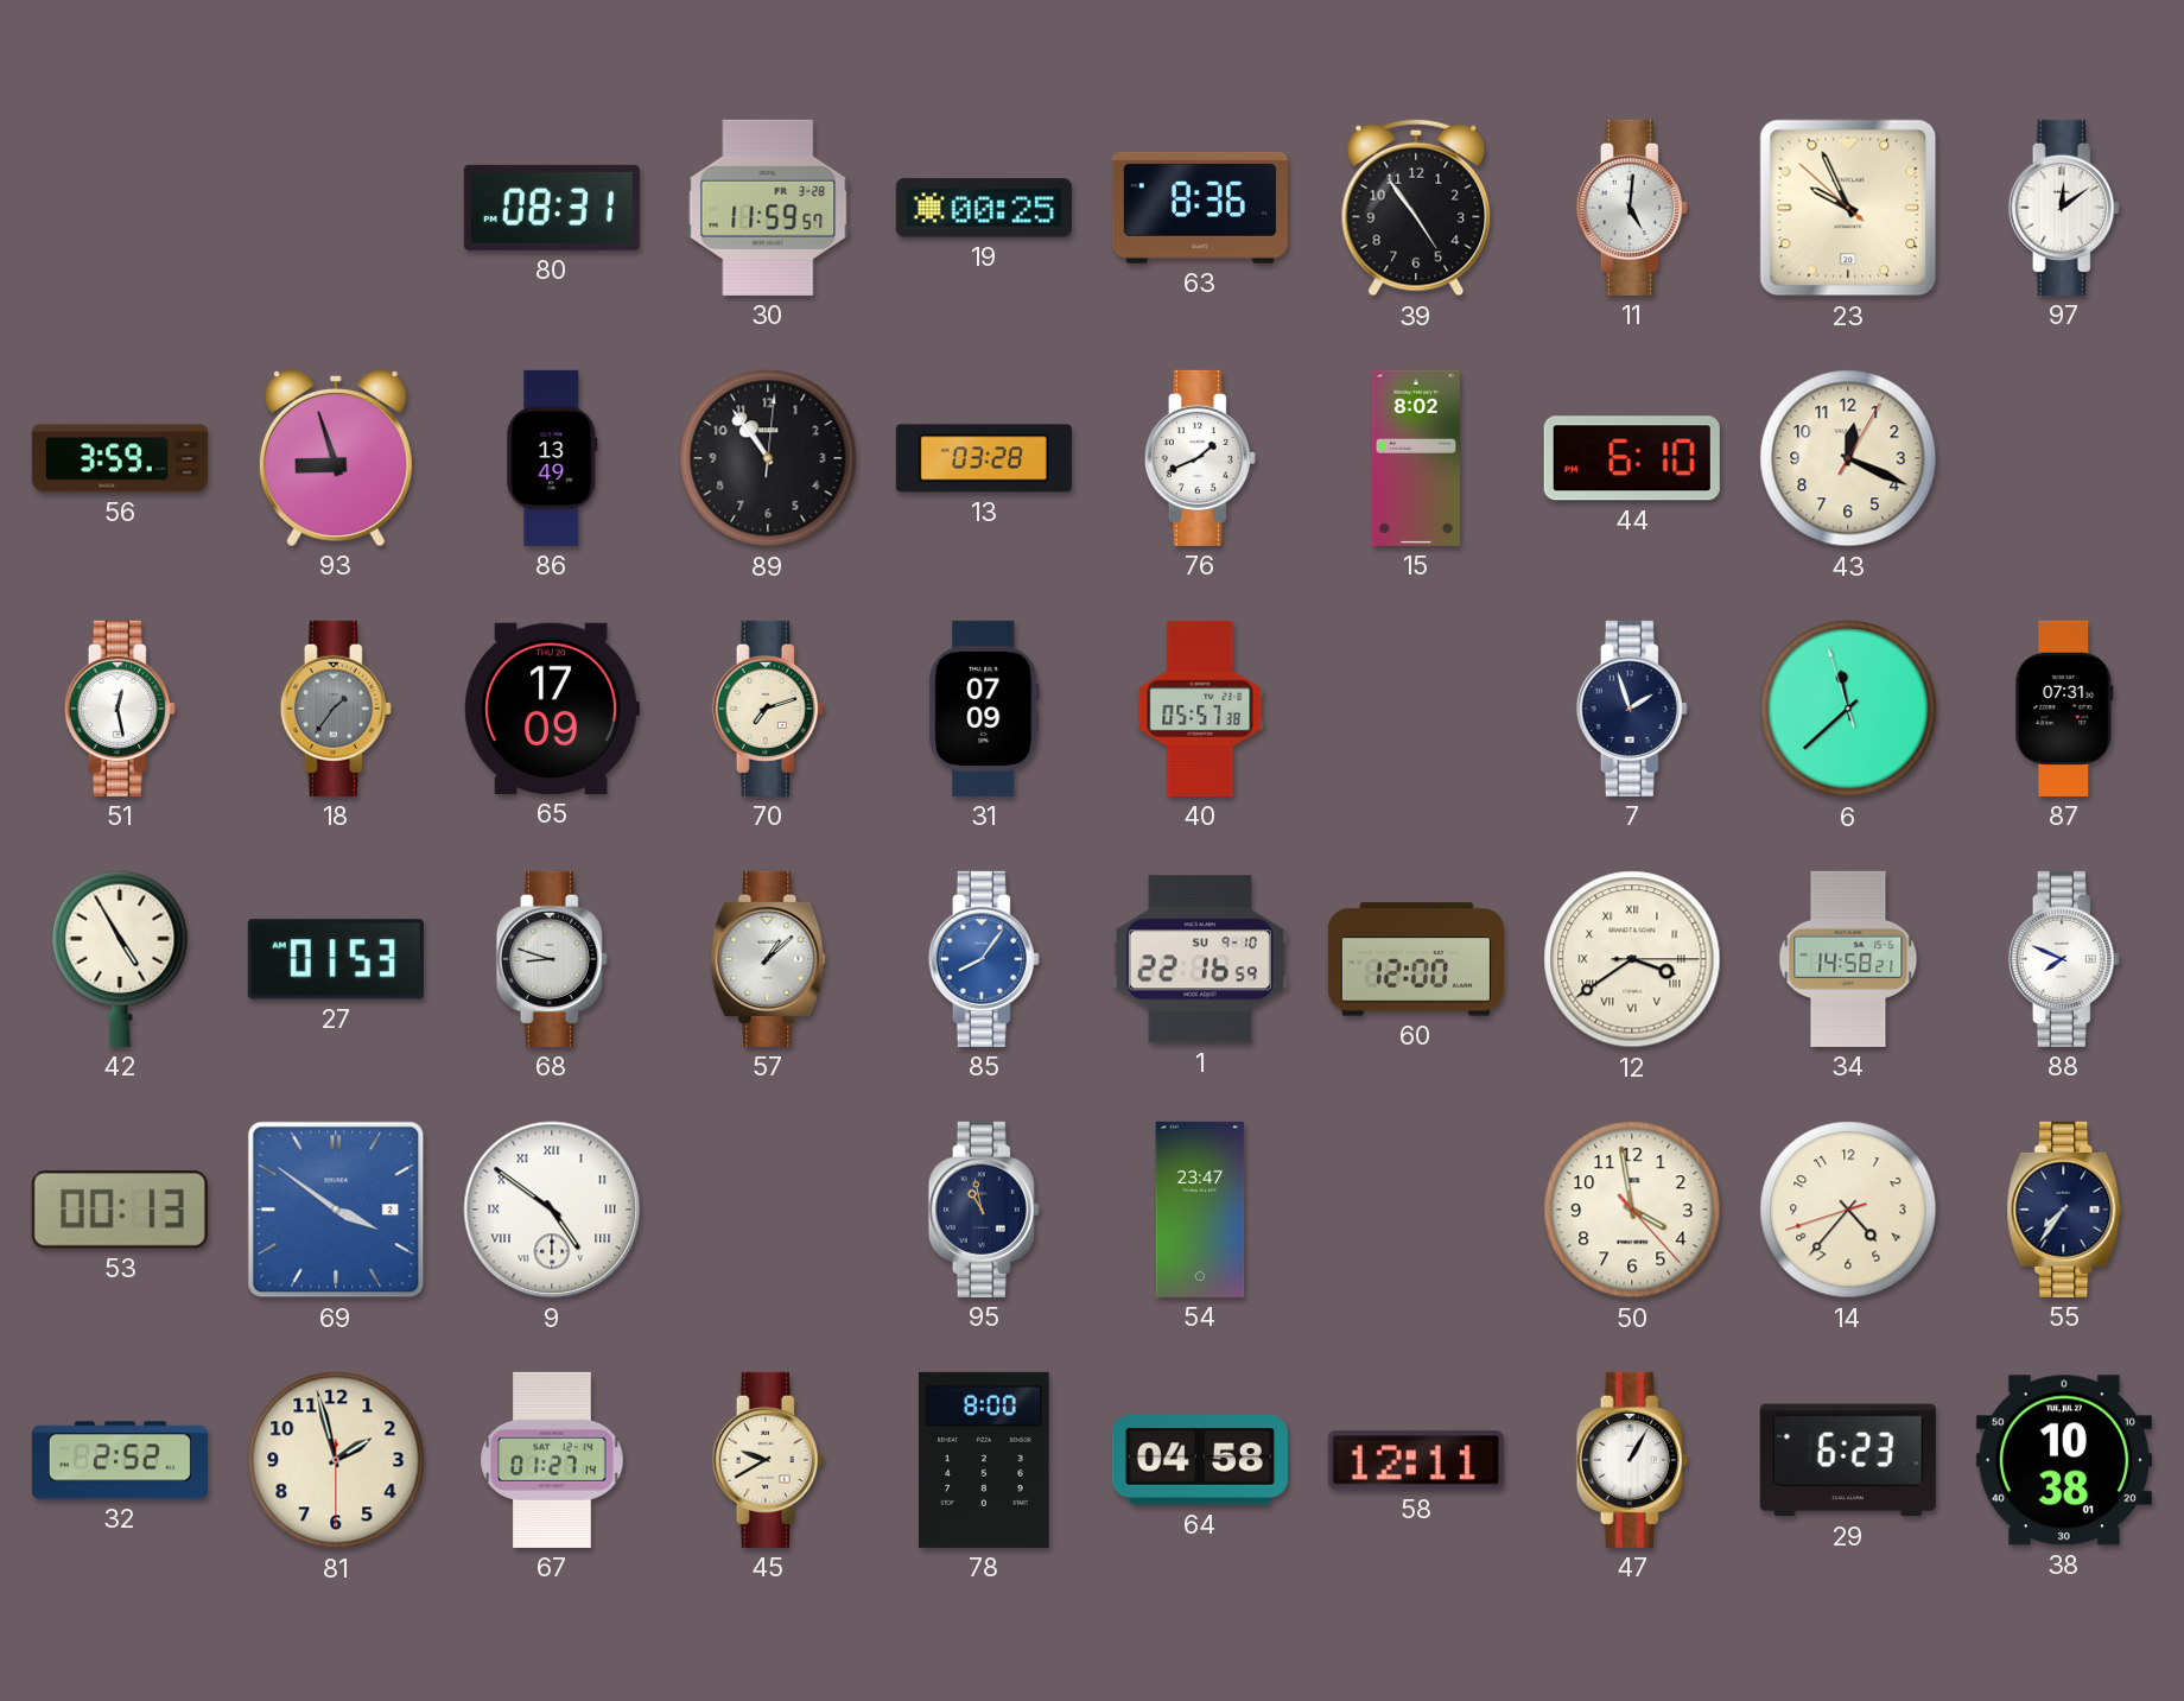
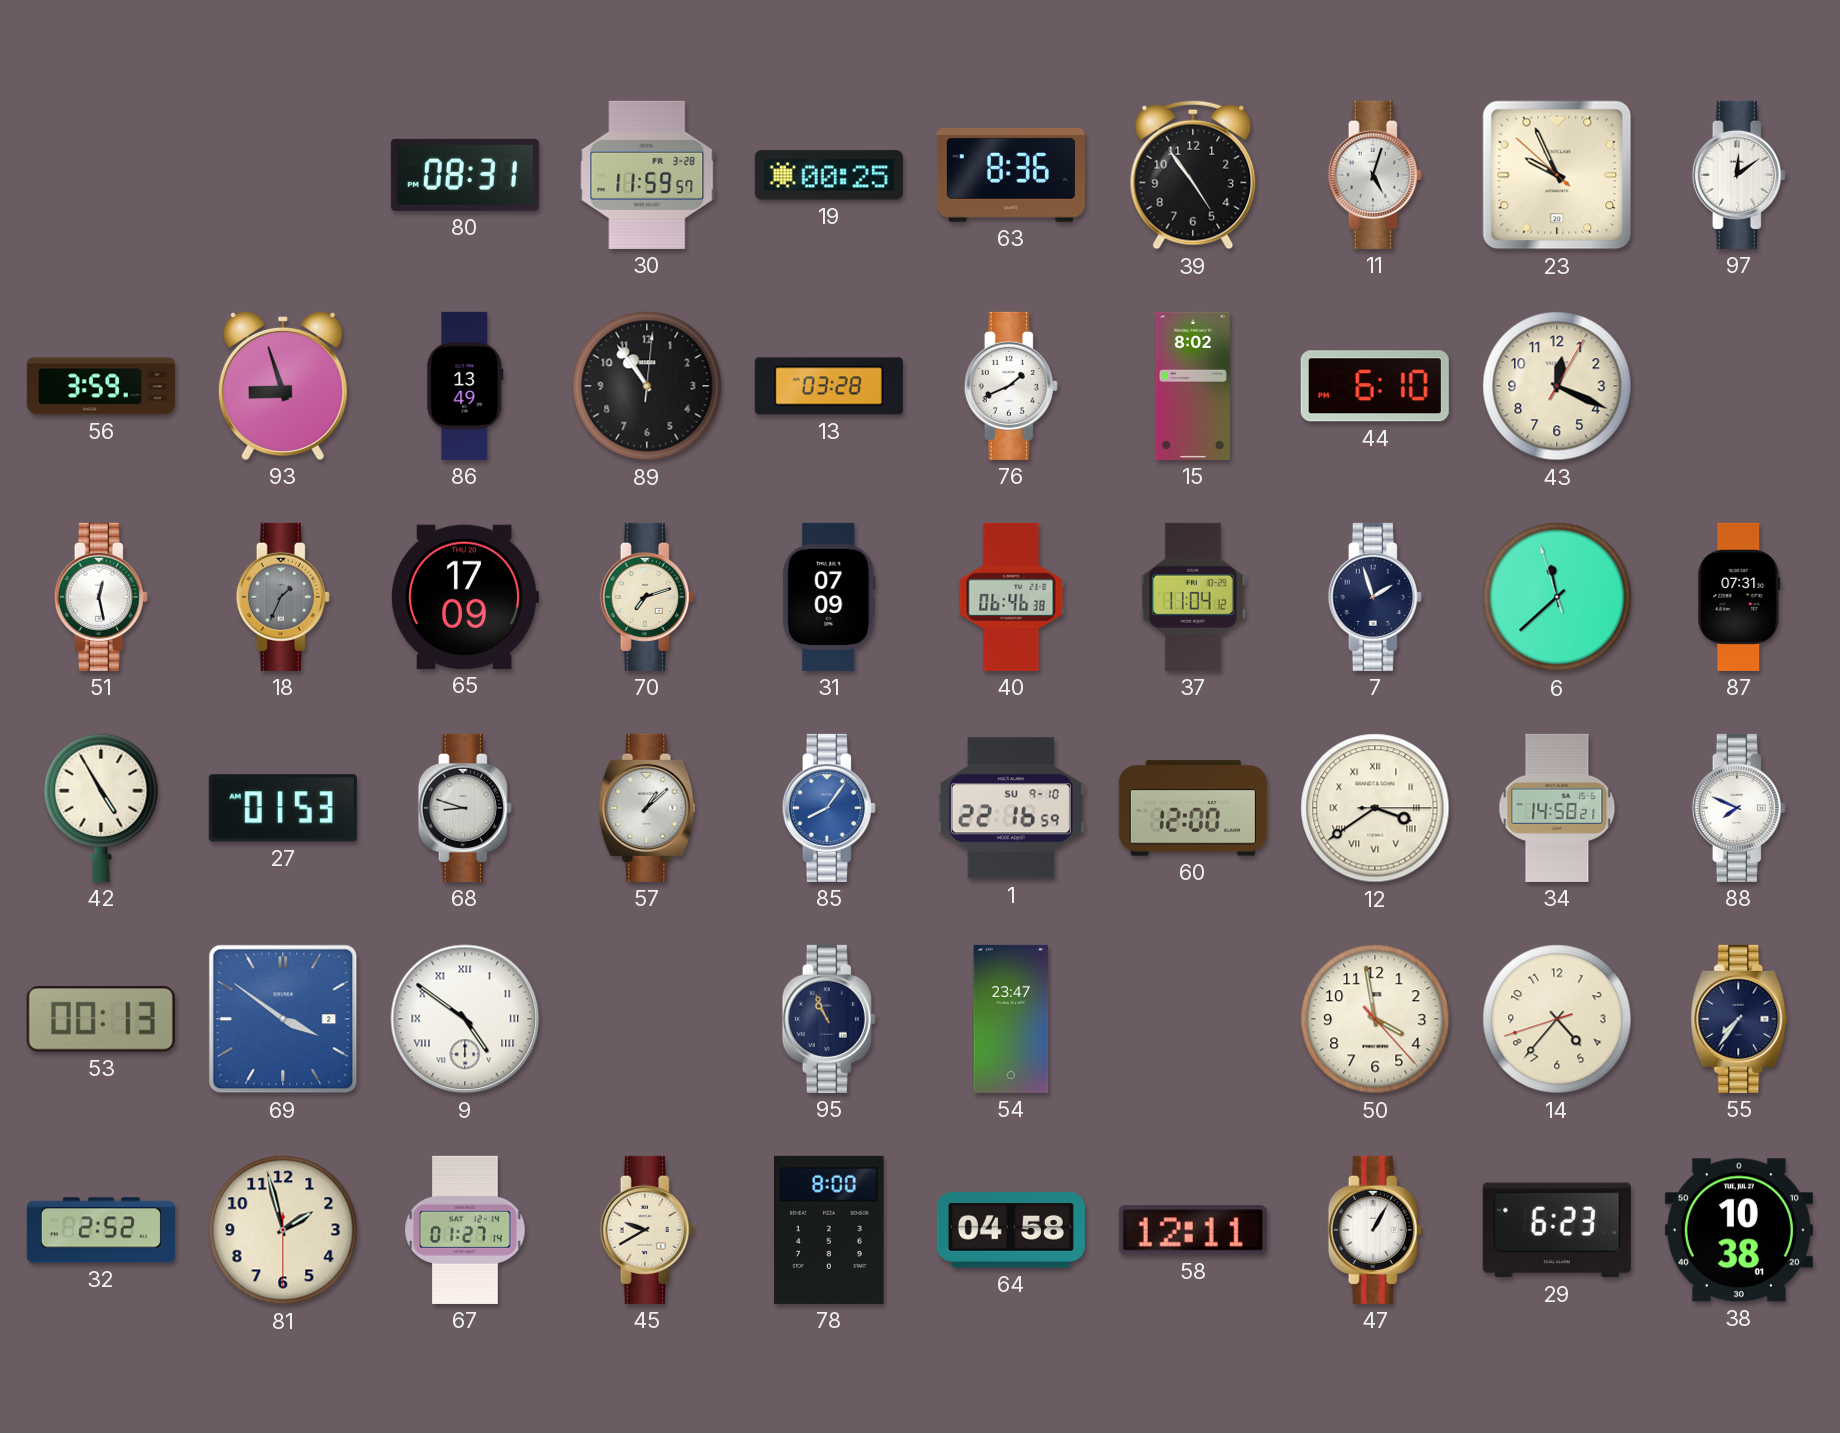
11: 5:01 -> 5:03
18: 1:36 -> 1:34
40: 05:57 -> 06:46
37: none -> 11:04
95: 10:58 -> 10:56
